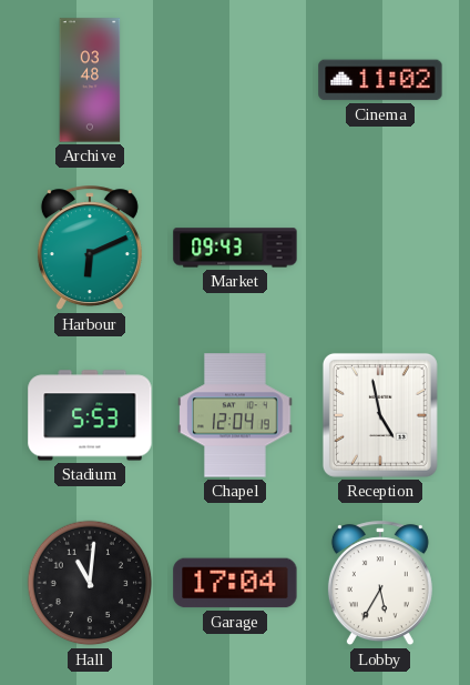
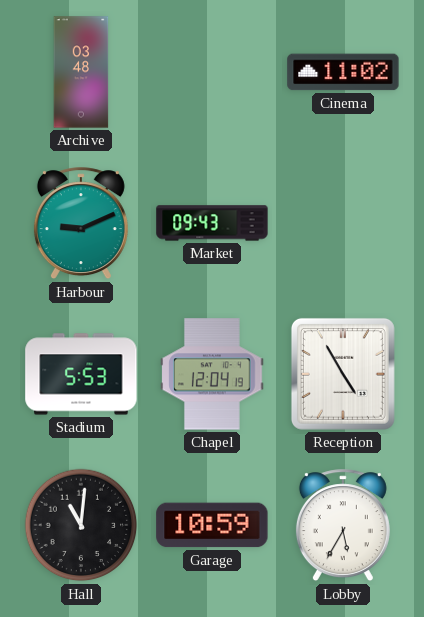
Harbour: 6:11 -> 9:11
Reception: 4:58 -> 4:55
Garage: 17:04 -> 10:59
